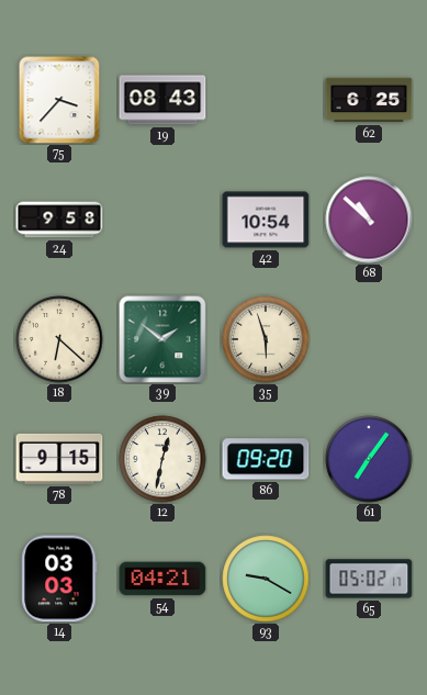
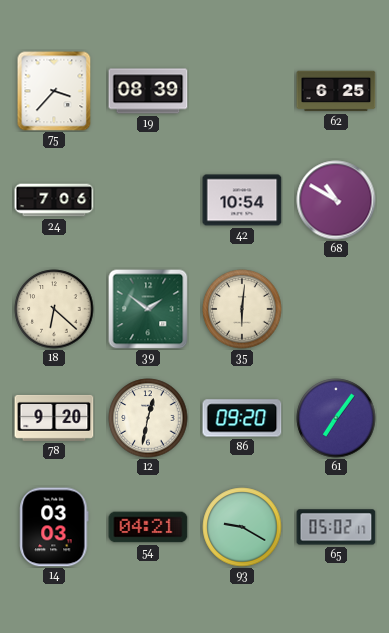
19: 08:43 -> 08:39
24: 9:58 -> 7:06
68: 10:52 -> 10:50
35: 5:57 -> 6:01
78: 9:15 -> 9:20
